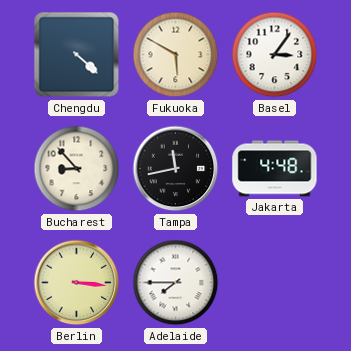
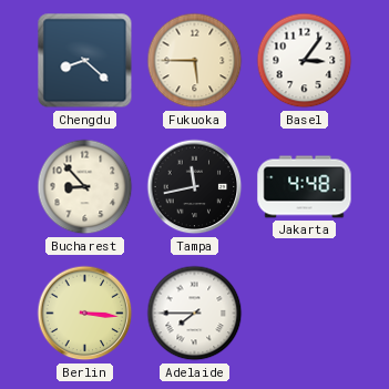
Chengdu: 4:22 -> 8:22
Fukuoka: 5:50 -> 5:45
